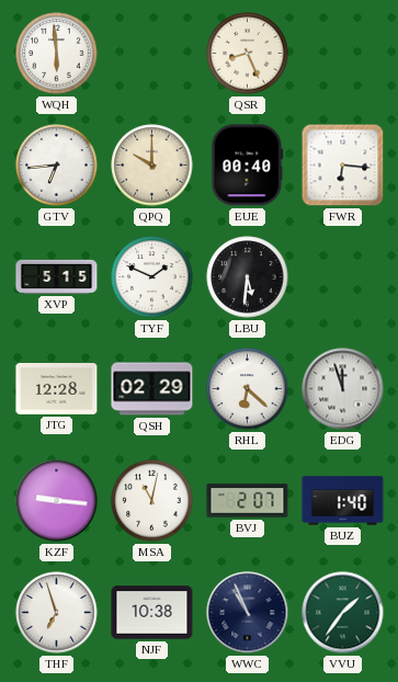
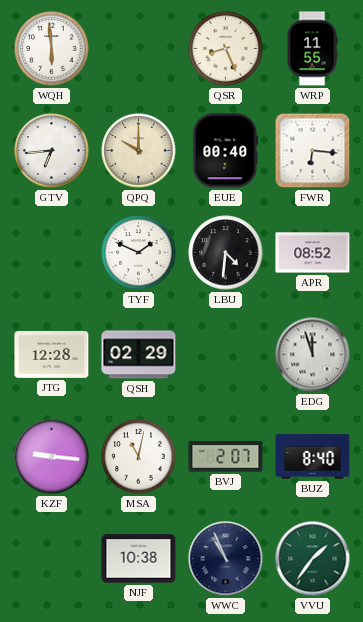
WRP: none -> 11:55
XVP: 5:15 -> none
LBU: 5:31 -> 4:31
APR: none -> 08:52
RHL: 6:22 -> none
BUZ: 1:40 -> 8:40
THF: 6:57 -> none
